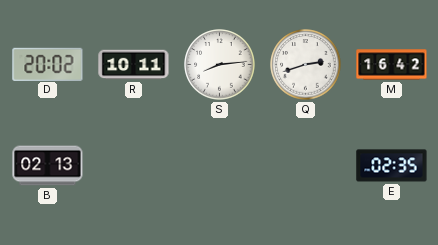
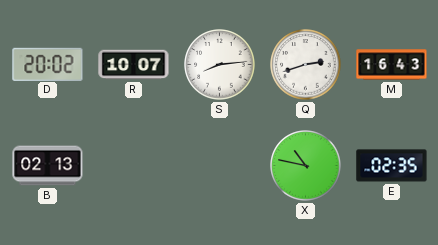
R: 10:11 -> 10:07
M: 16:42 -> 16:43
X: none -> 10:47
